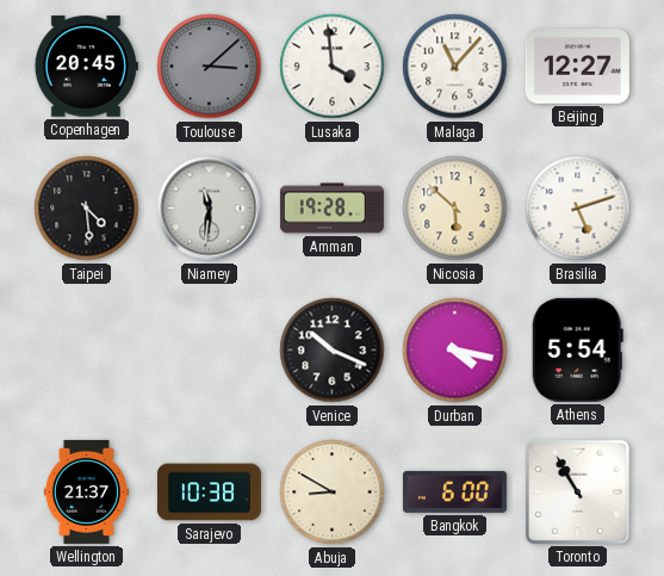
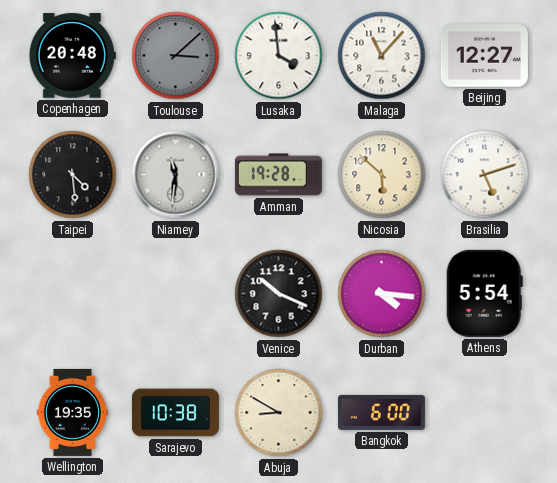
Copenhagen: 20:45 -> 20:48
Durban: 4:17 -> 4:16
Wellington: 21:37 -> 19:35
Toronto: 10:55 -> none
